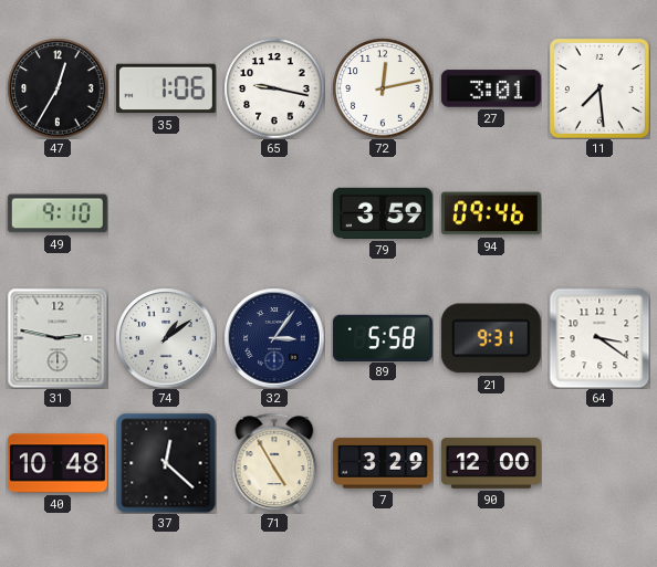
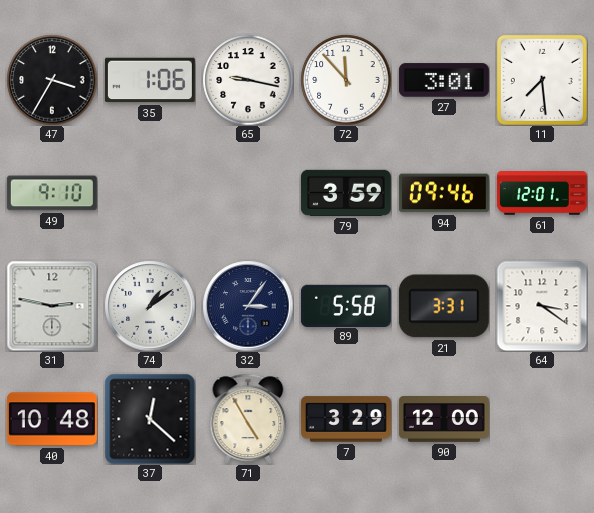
47: 12:35 -> 3:35
72: 12:13 -> 11:53
61: none -> 12:01
21: 9:31 -> 3:31
